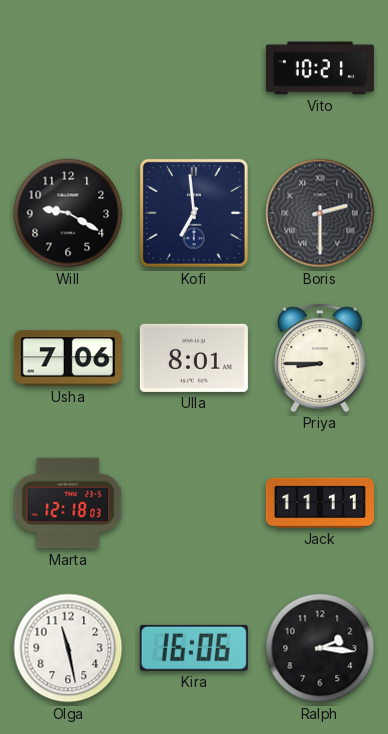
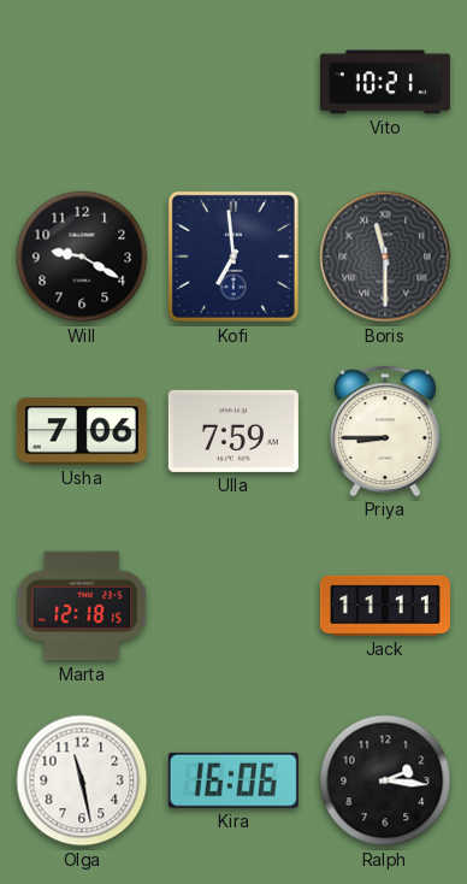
Boris: 2:30 -> 11:30
Ulla: 8:01 -> 7:59
Marta: 12:18:03 -> 12:18:15
